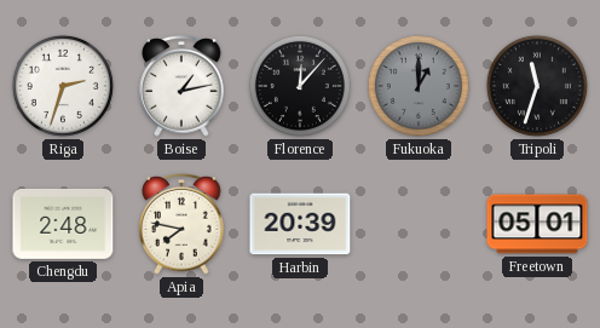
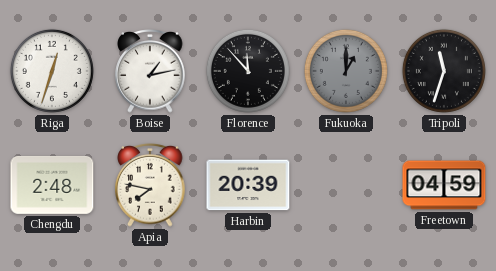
Riga: 2:33 -> 12:33
Florence: 12:07 -> 11:53
Freetown: 05:01 -> 04:59
